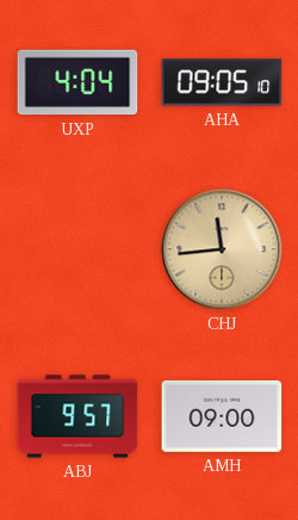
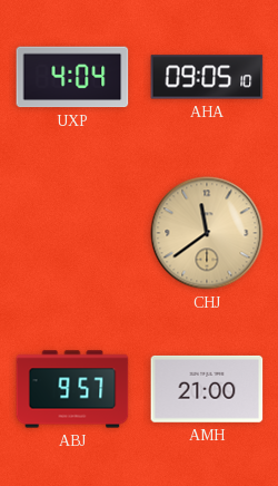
CHJ: 11:44 -> 11:39
AMH: 09:00 -> 21:00
